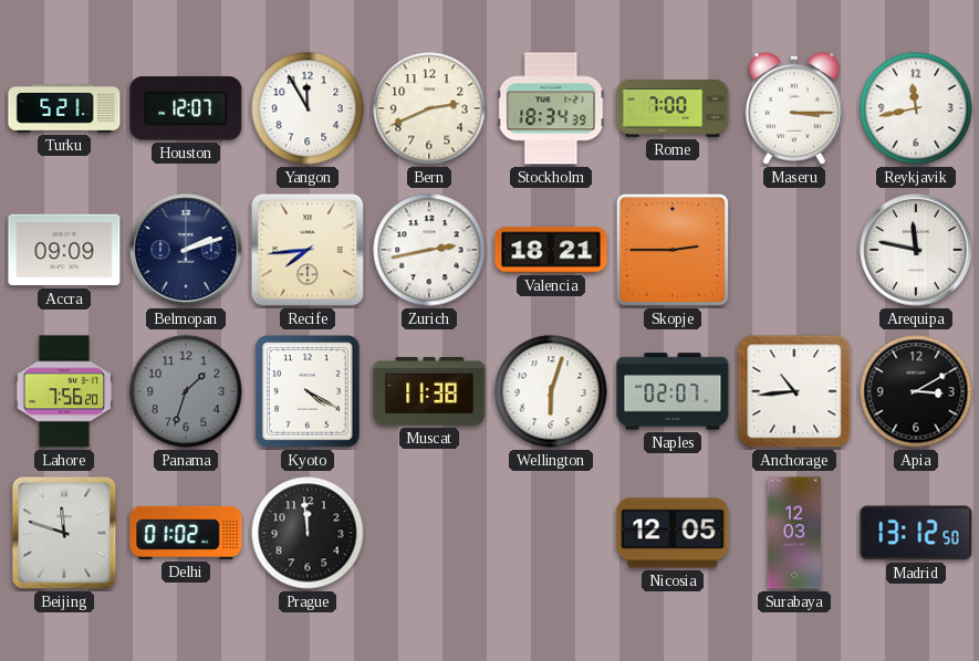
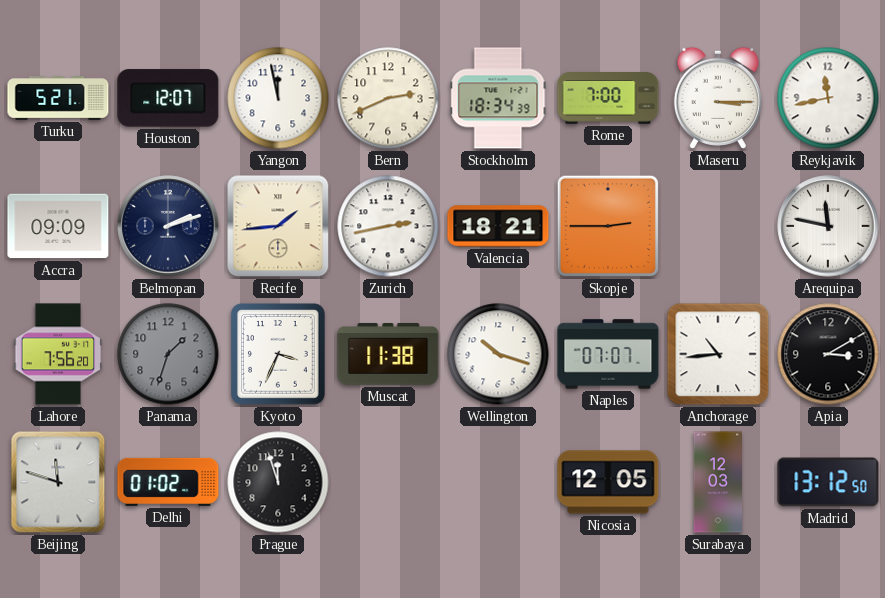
Yangon: 11:55 -> 11:58
Recife: 7:44 -> 1:44
Kyoto: 4:20 -> 3:34
Wellington: 6:03 -> 10:18
Naples: 02:07 -> 07:07
Prague: 11:59 -> 11:57
